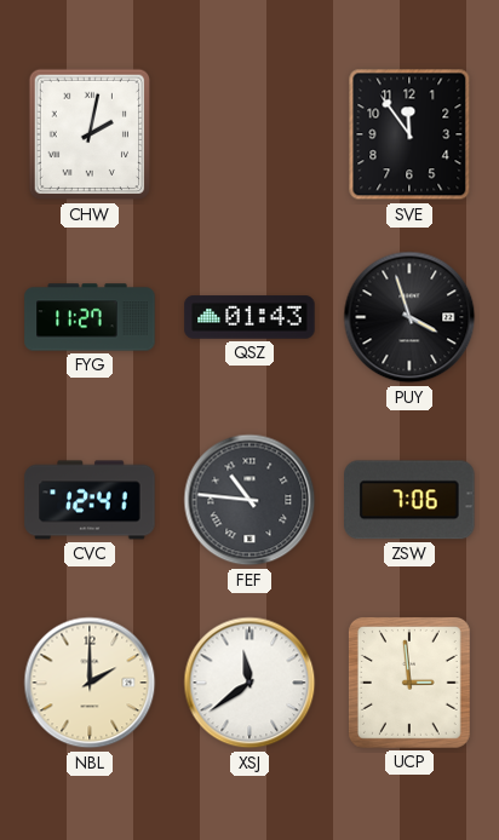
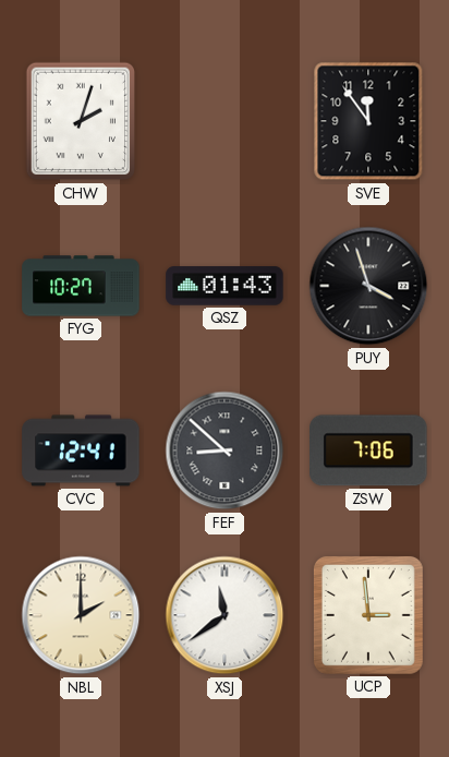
CHW: 2:02 -> 2:03
FYG: 11:27 -> 10:27
FEF: 10:46 -> 8:52
